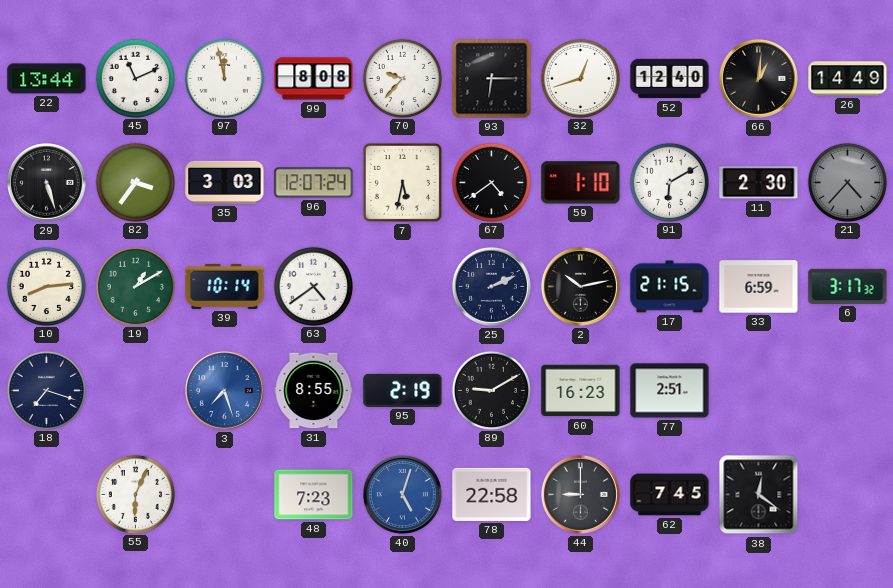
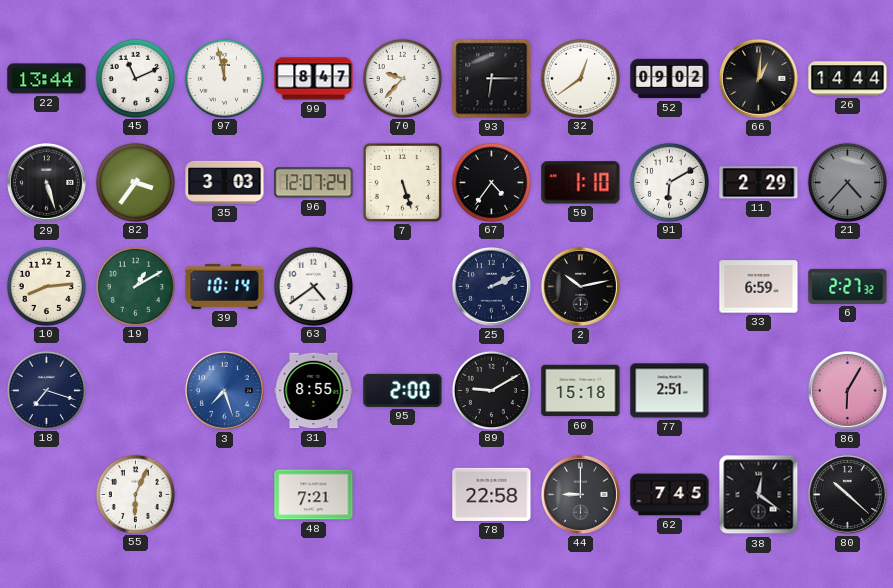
99: 8:08 -> 8:47
32: 12:42 -> 12:39
52: 12:40 -> 09:02
26: 14:49 -> 14:44
7: 5:32 -> 5:27
67: 4:39 -> 4:36
11: 2:30 -> 2:29
17: 21:15 -> none
6: 3:17 -> 2:27
95: 2:19 -> 2:00
60: 16:23 -> 15:18
86: none -> 6:05
48: 7:23 -> 7:21
40: 5:03 -> none
80: none -> 10:22
